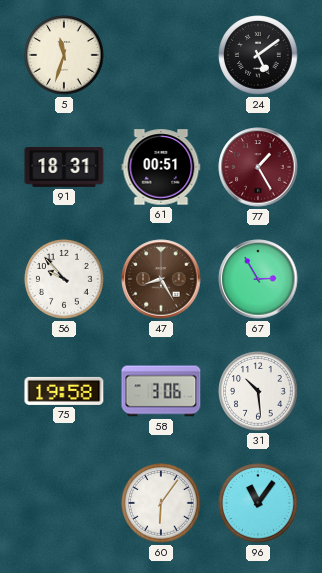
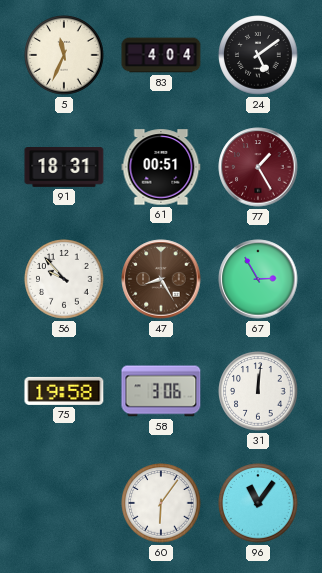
5: 11:33 -> 11:34
83: none -> 4:04
31: 10:29 -> 12:01
